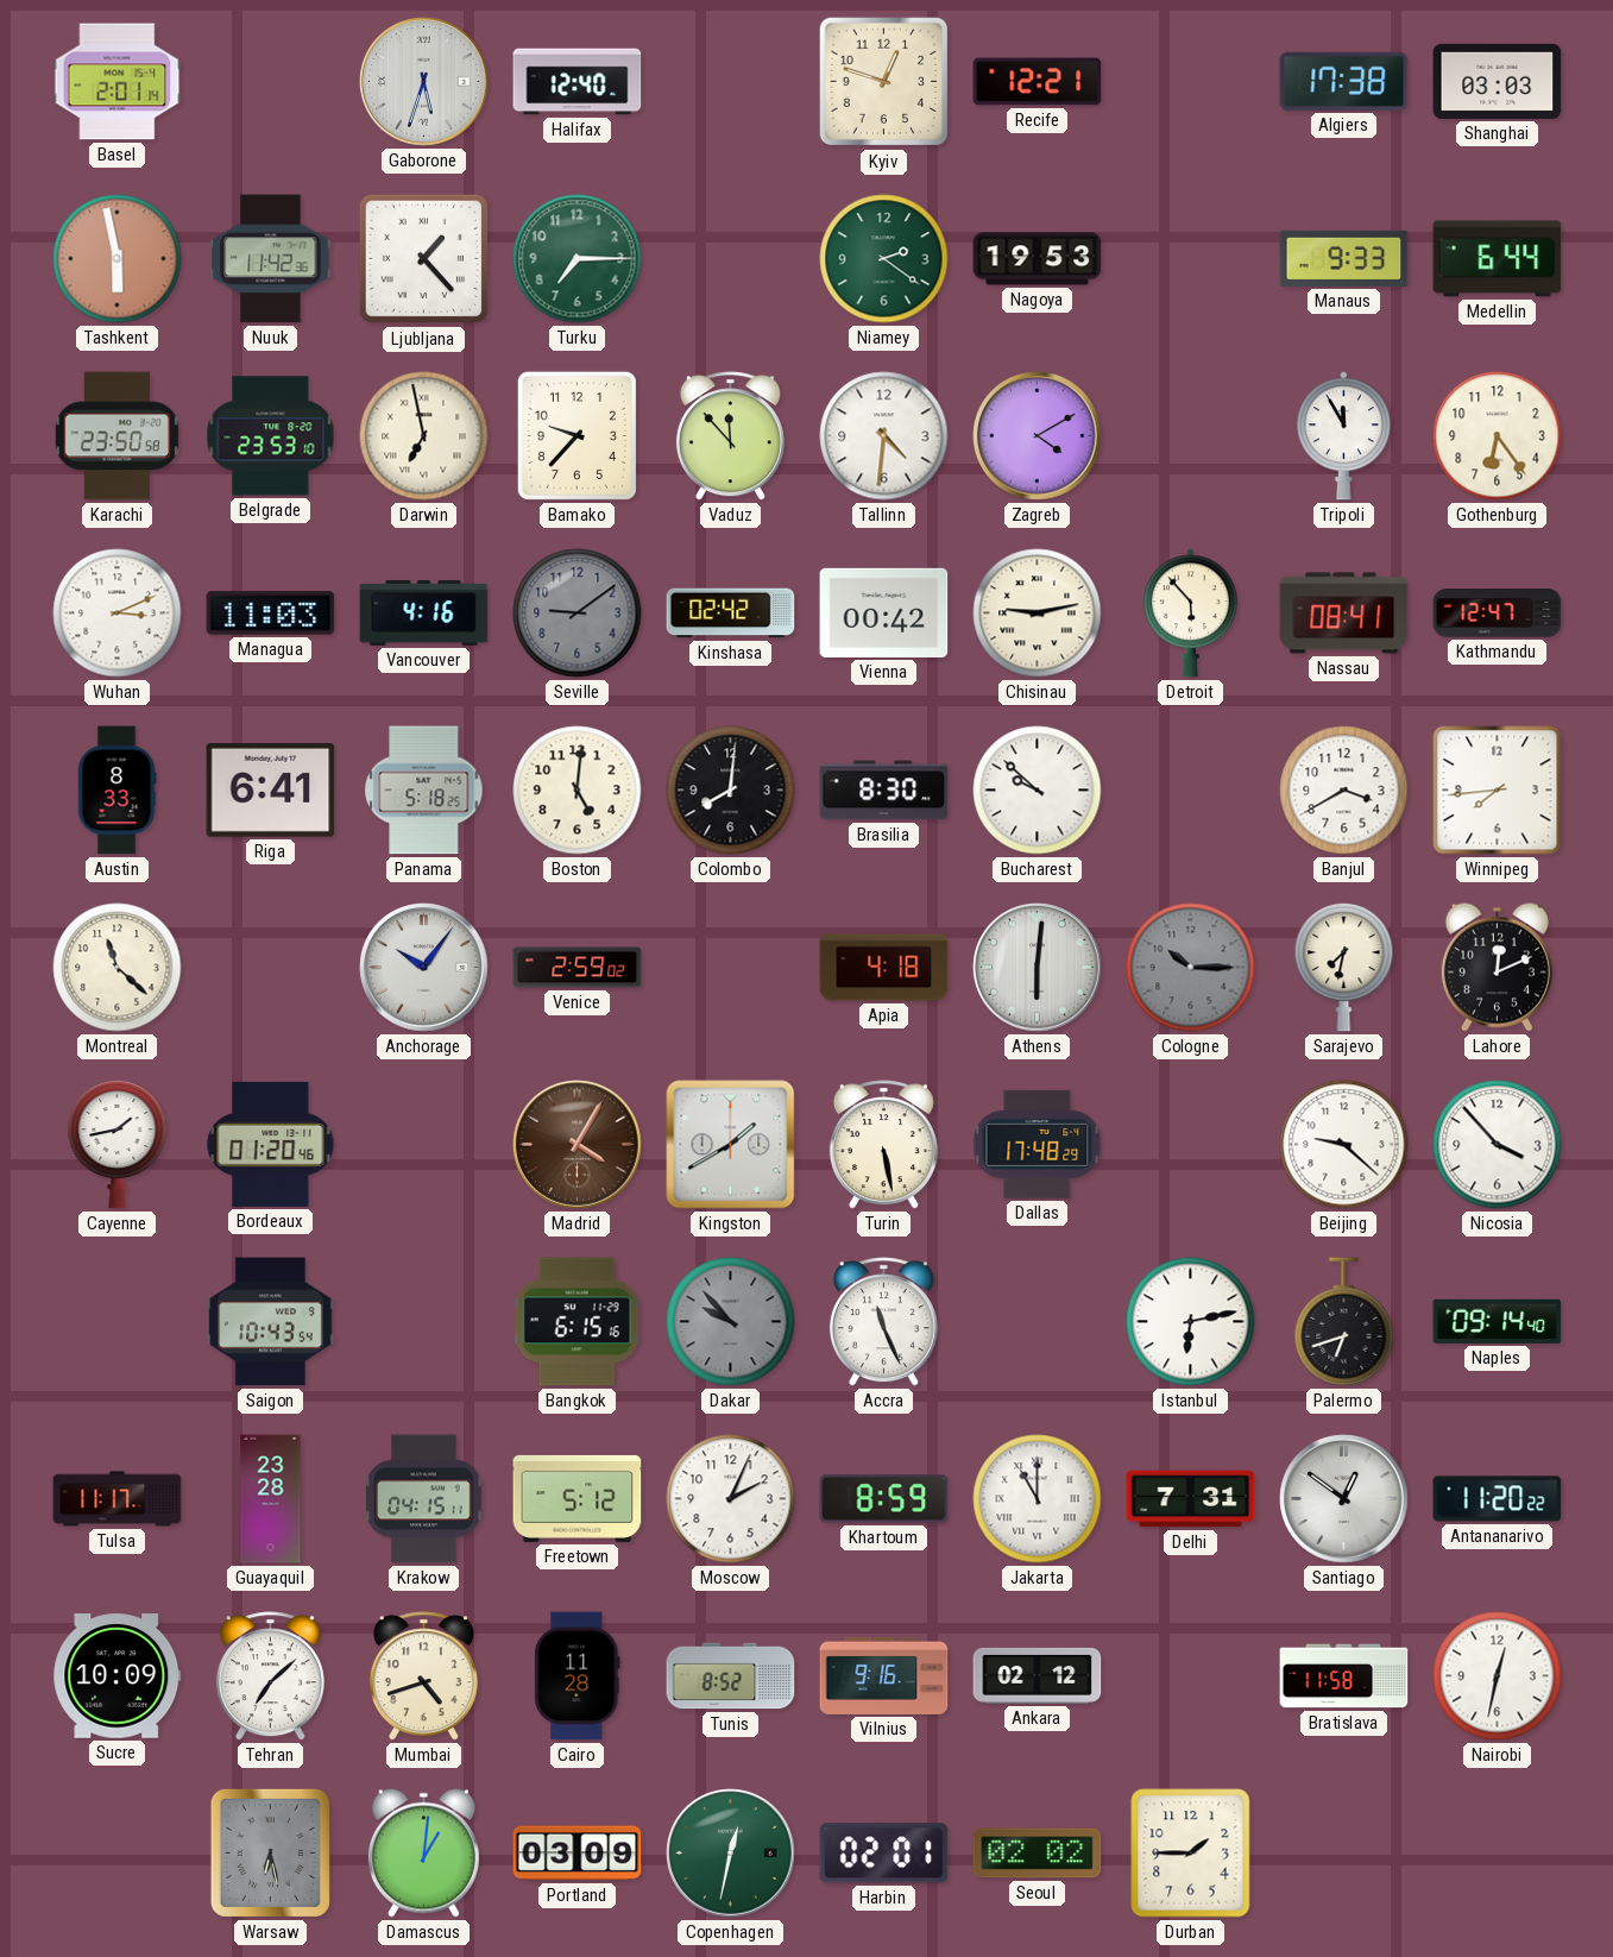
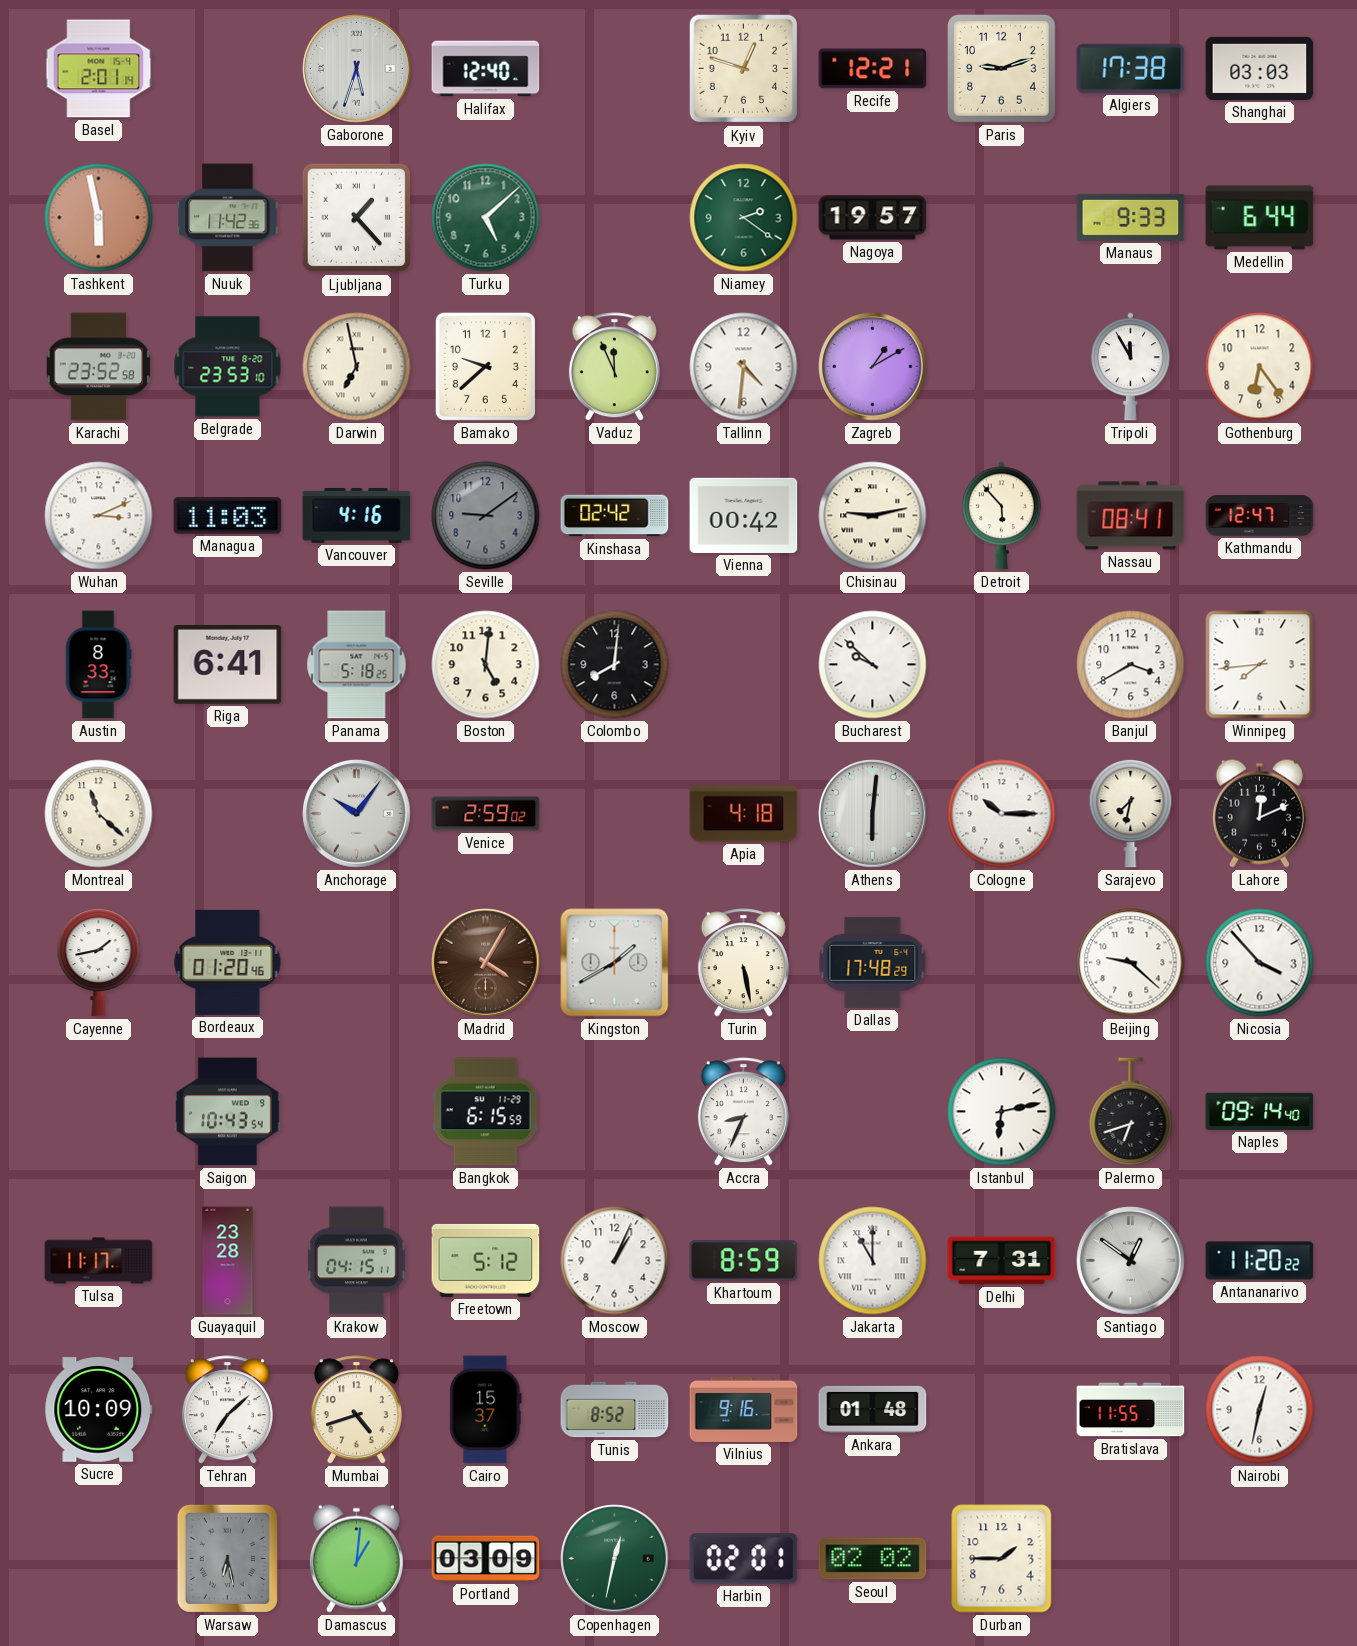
Paris: none -> 9:12
Turku: 7:15 -> 5:08
Nagoya: 19:53 -> 19:57
Karachi: 23:50 -> 23:52
Bamako: 9:37 -> 9:38
Vaduz: 11:53 -> 11:56
Zagreb: 4:10 -> 1:10
Brasilia: 8:30 -> none
Cologne dial: grey -> white
Bangkok: 6:15:16 -> 6:15:59
Dakar: 9:53 -> none
Accra: 11:26 -> 8:34
Moscow: 2:04 -> 1:04
Cairo: 11:28 -> 15:37
Ankara: 02:12 -> 01:48
Bratislava: 11:58 -> 11:55
